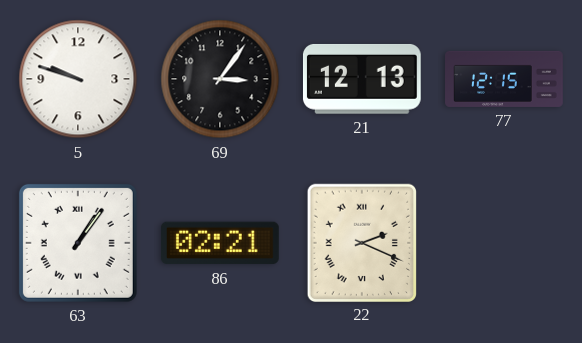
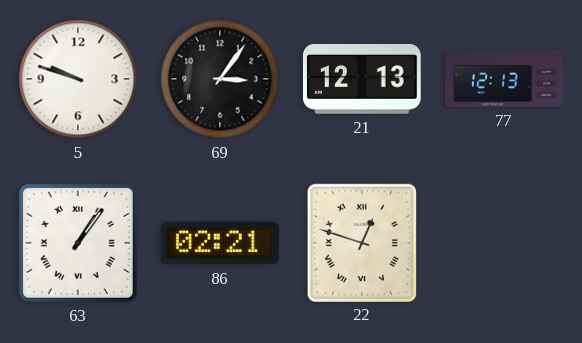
77: 12:15 -> 12:13
22: 2:19 -> 12:48
